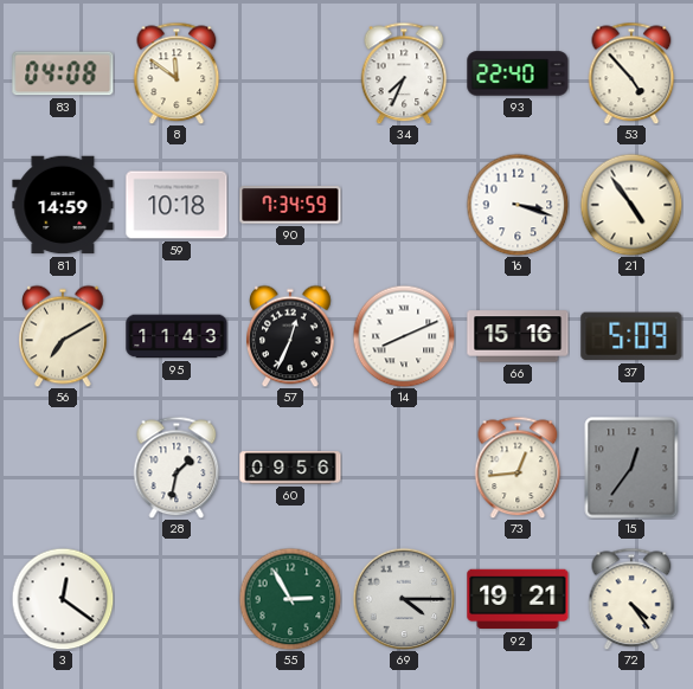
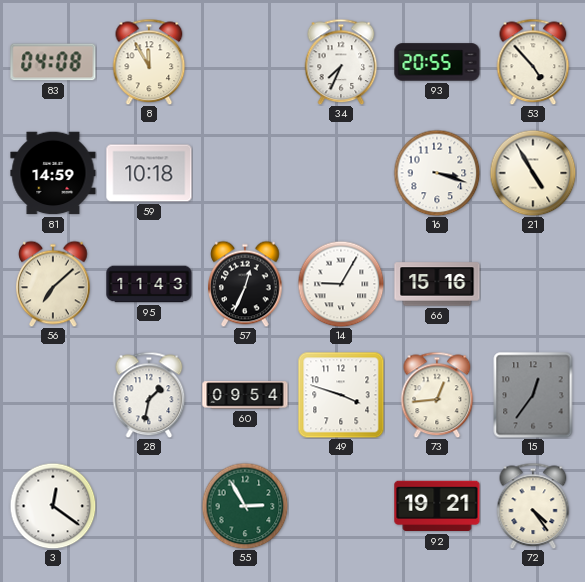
8: 11:51 -> 11:55
93: 22:40 -> 20:55
90: 7:34 -> none
21: 4:54 -> 4:55
56: 7:10 -> 7:08
14: 8:11 -> 9:05
37: 5:09 -> none
60: 09:56 -> 09:54
49: none -> 3:48
69: 4:15 -> none
